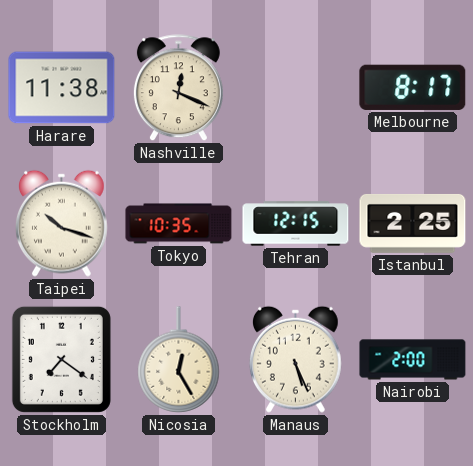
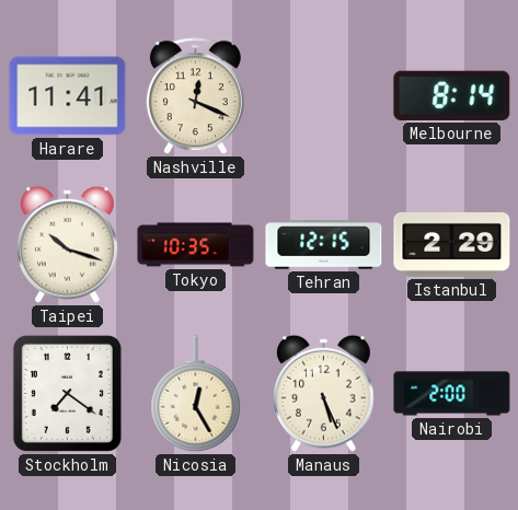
Harare: 11:38 -> 11:41
Melbourne: 8:17 -> 8:14
Istanbul: 2:25 -> 2:29
